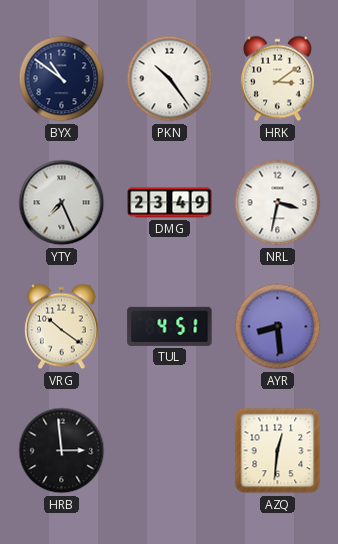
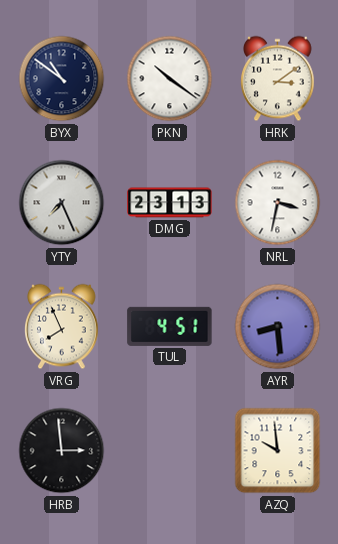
PKN: 10:24 -> 10:21
DMG: 23:49 -> 23:13
VRG: 10:21 -> 7:56
AZQ: 12:31 -> 9:59
